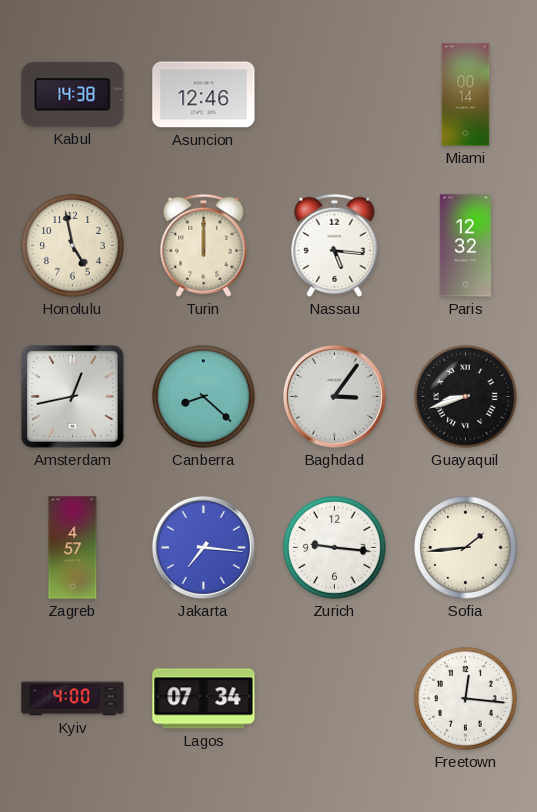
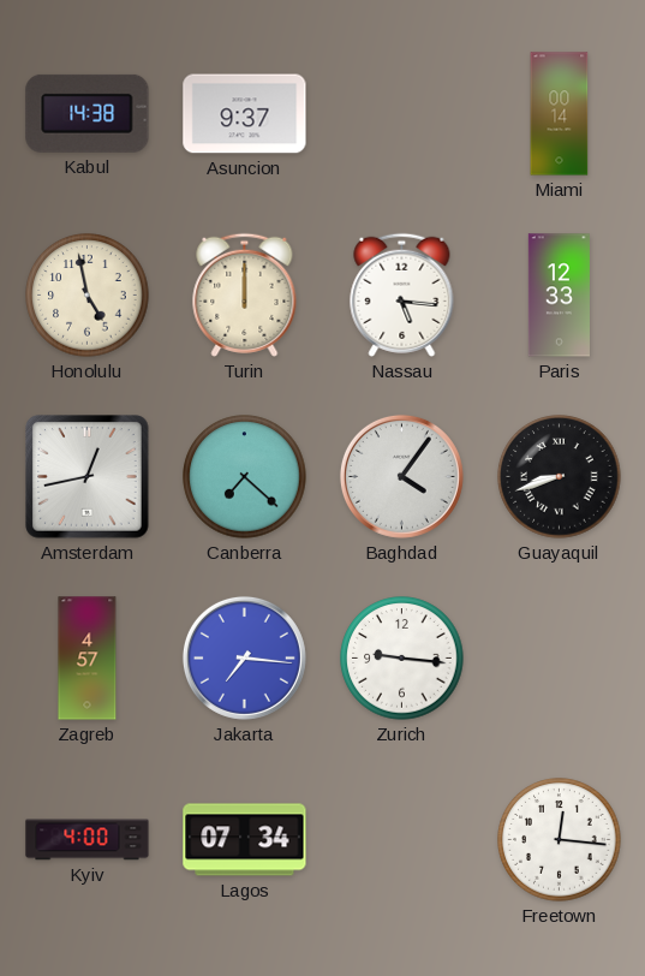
Asuncion: 12:46 -> 9:37
Paris: 12:32 -> 12:33
Canberra: 8:22 -> 7:22
Baghdad: 3:06 -> 4:06
Sofia: 1:44 -> none
